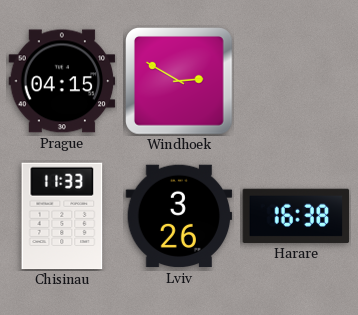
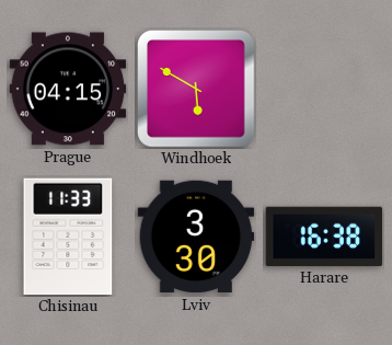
Windhoek: 2:50 -> 5:50
Lviv: 3:26 -> 3:30
